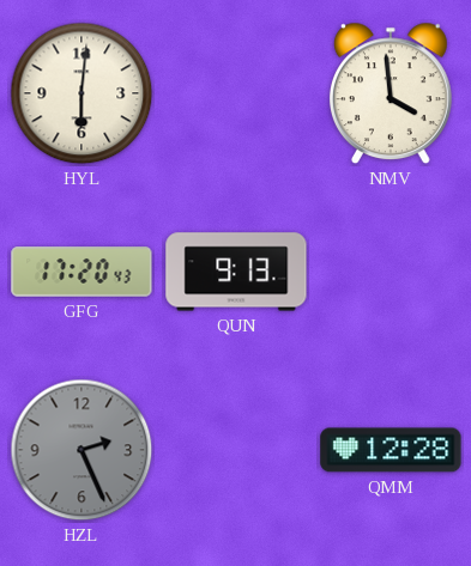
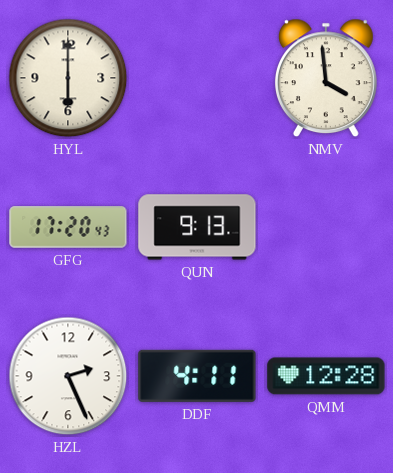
HYL: 6:01 -> 6:00
HZL dial: grey -> white
DDF: none -> 4:11
